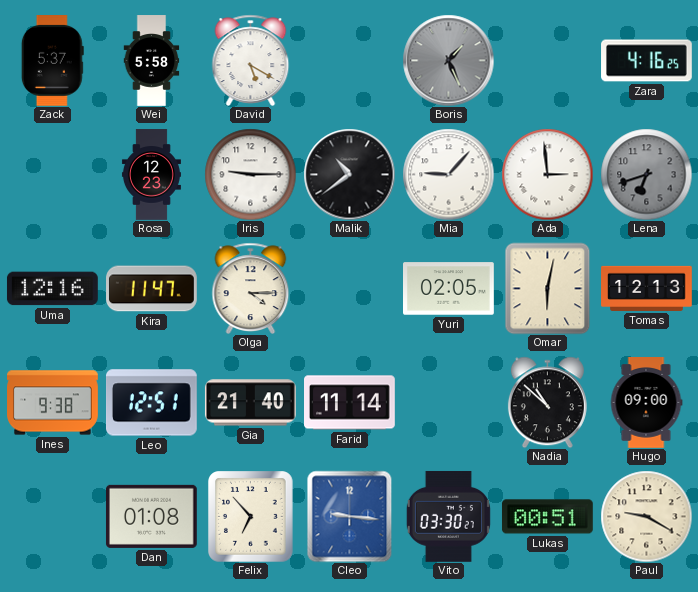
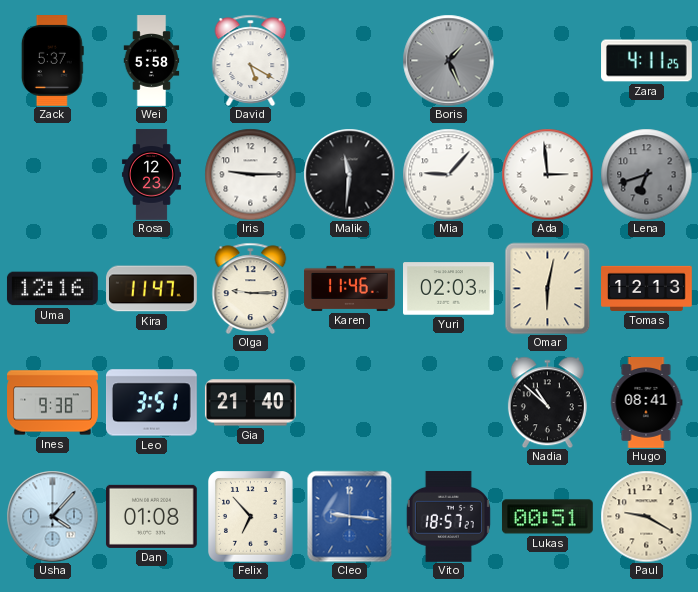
Zara: 4:16 -> 4:11
Malik: 10:39 -> 11:31
Olga: 4:15 -> 9:15
Karen: none -> 11:46
Yuri: 02:05 -> 02:03
Leo: 12:51 -> 3:51
Farid: 11:14 -> none
Hugo: 09:00 -> 08:41
Usha: none -> 4:07
Vito: 03:30 -> 18:57
